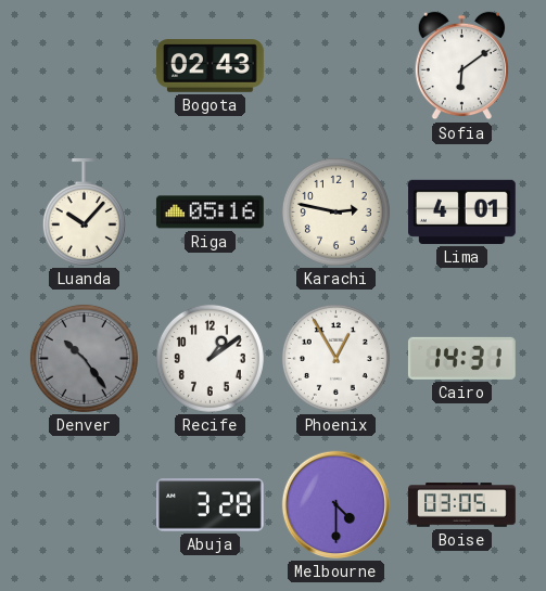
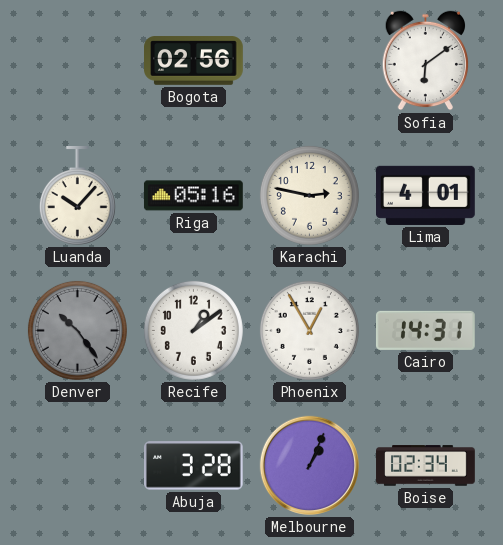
Bogota: 02:43 -> 02:56
Melbourne: 4:30 -> 1:04
Boise: 03:05 -> 02:34
